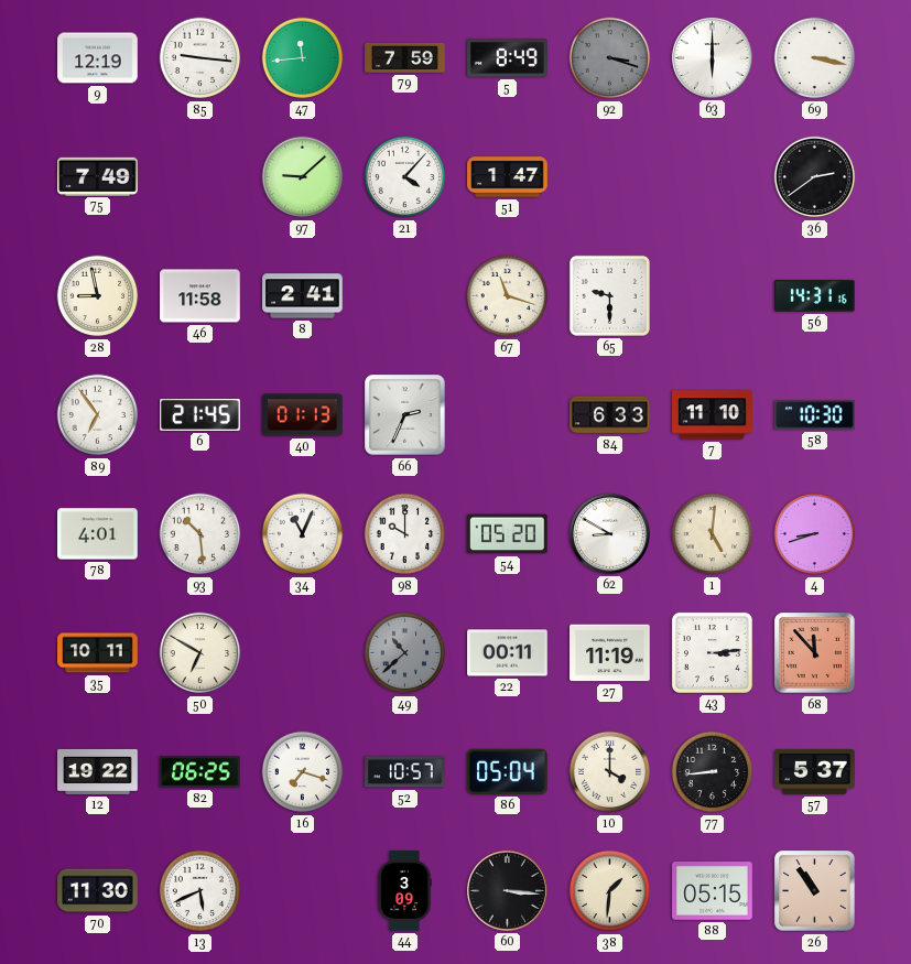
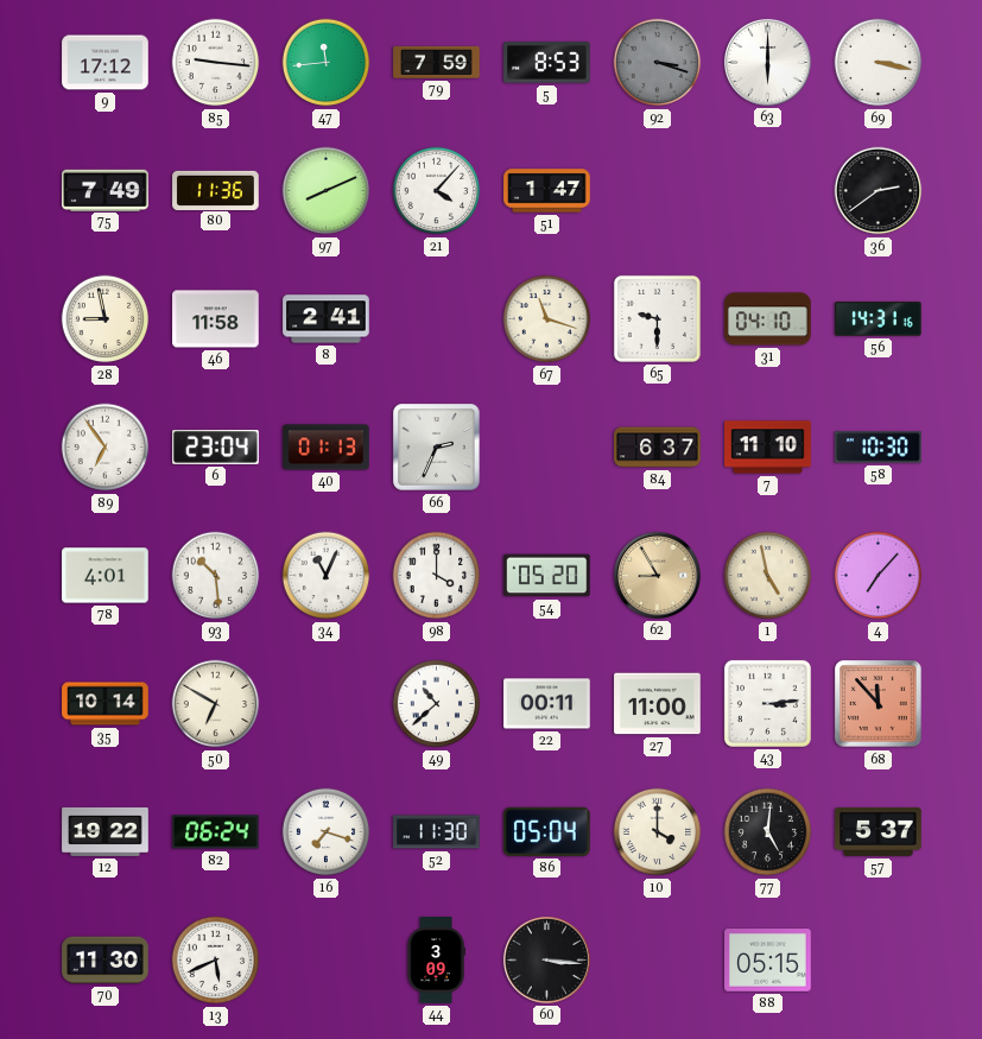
9: 12:19 -> 17:12
5: 8:49 -> 8:53
80: none -> 11:36
97: 9:08 -> 8:11
31: none -> 04:10
6: 21:45 -> 23:04
84: 6:33 -> 6:37
98: 10:00 -> 4:00
62: 8:50 -> 8:55
62 dial: white -> champagne
1: 5:01 -> 4:58
4: 8:42 -> 7:07
35: 10:11 -> 10:14
49 dial: grey -> white
27: 11:19 -> 11:00
82: 06:25 -> 06:24
52: 10:57 -> 11:30
77: 8:44 -> 5:01
38: 1:31 -> none
26: 10:54 -> none
